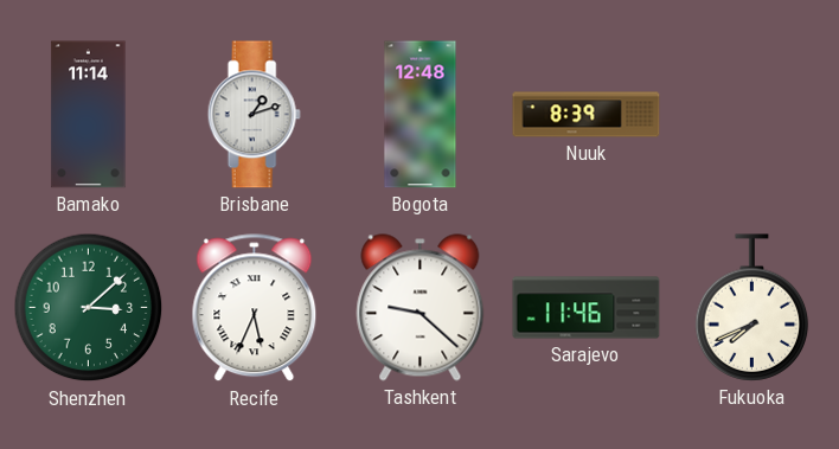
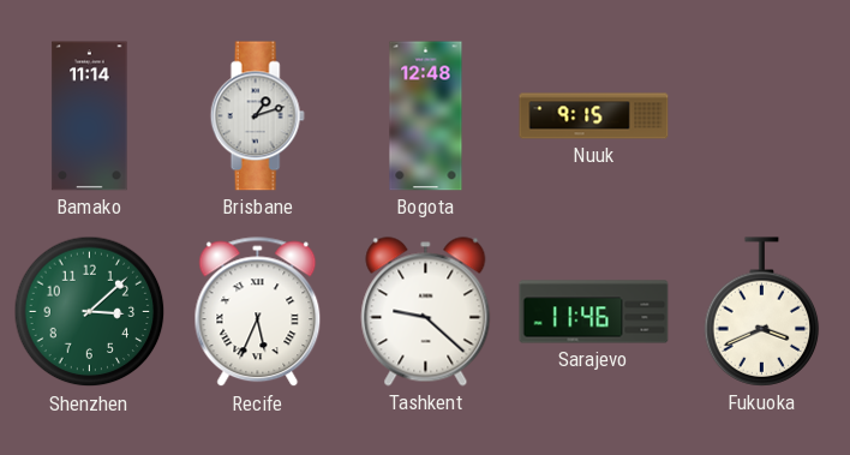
Nuuk: 8:39 -> 9:15
Fukuoka: 7:41 -> 3:41
